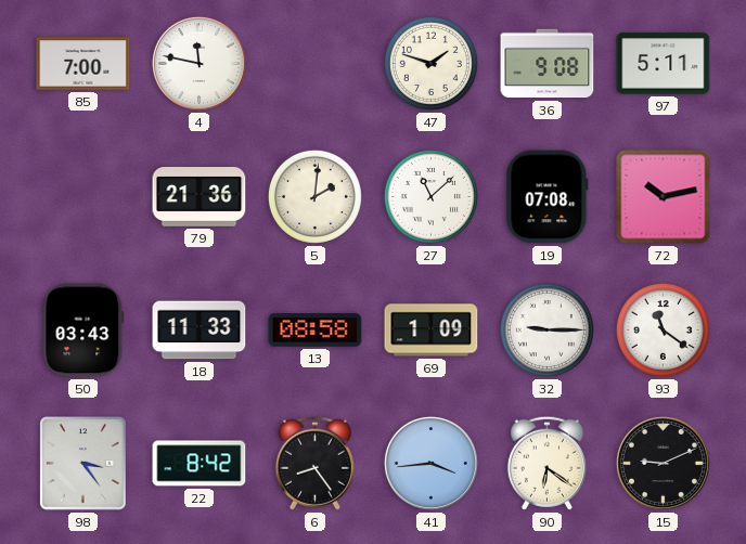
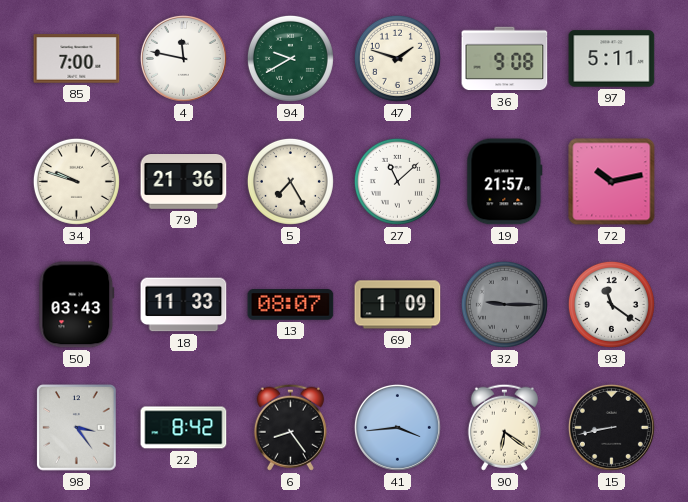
94: none -> 9:40
34: none -> 9:48
5: 2:01 -> 7:25
19: 07:08 -> 21:57
13: 08:58 -> 08:07
32 dial: white -> grey
15: 9:11 -> 8:43
